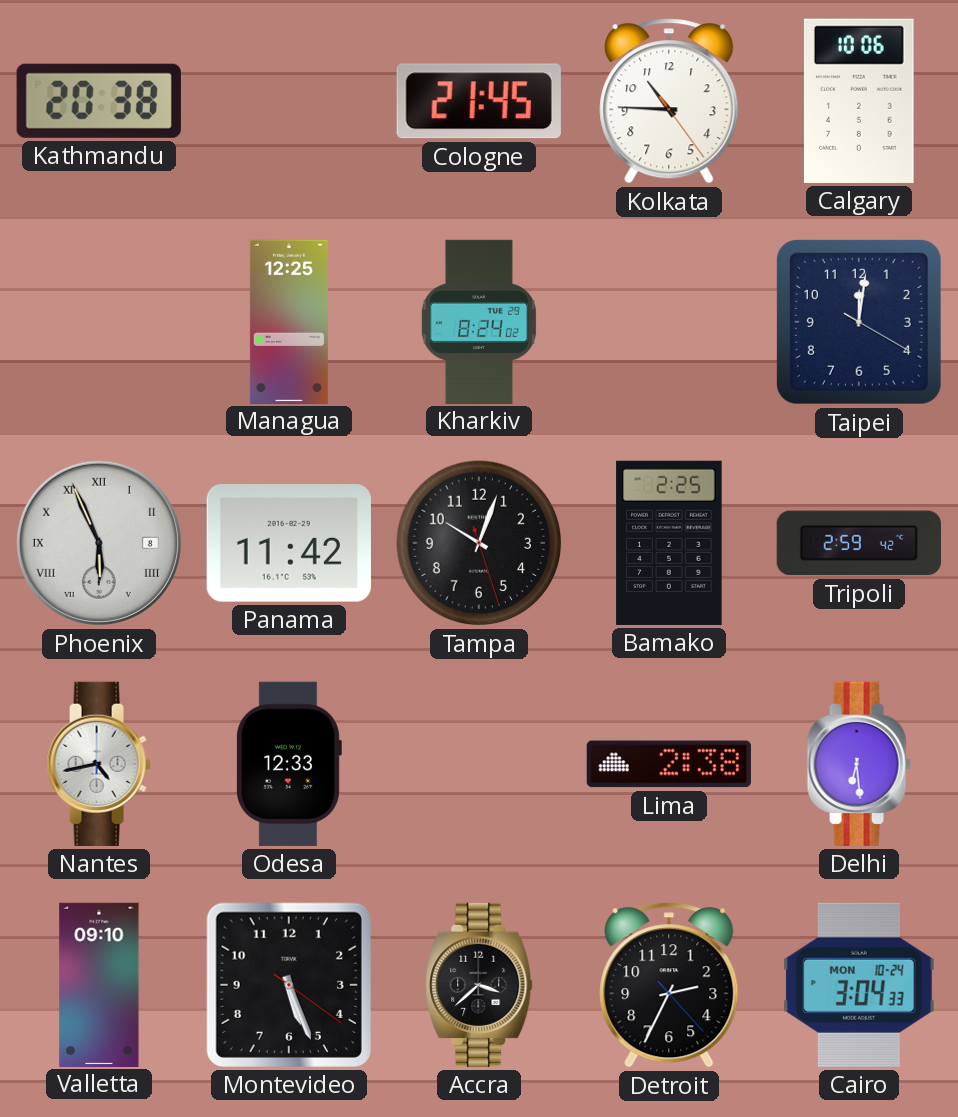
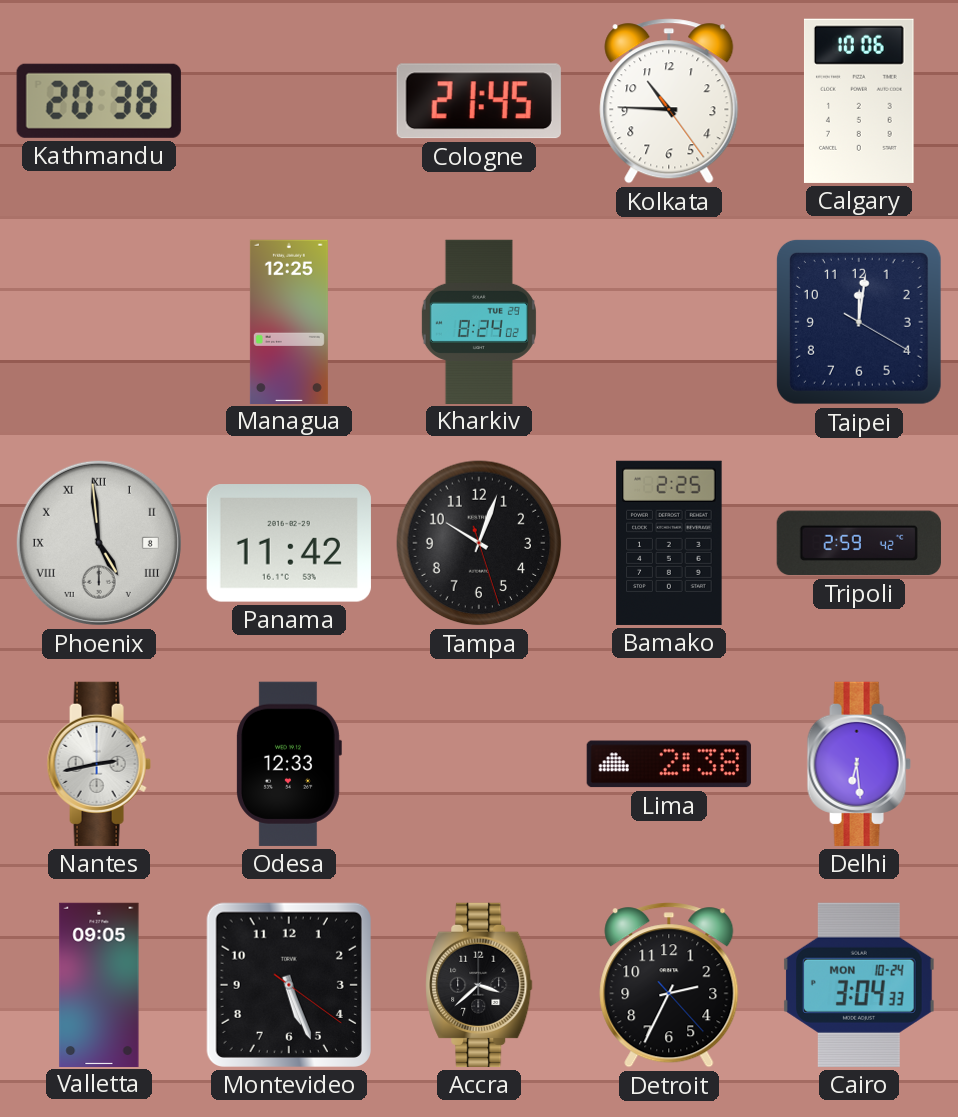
Phoenix: 5:56 -> 4:59
Nantes: 4:43 -> 2:43
Valletta: 09:10 -> 09:05
